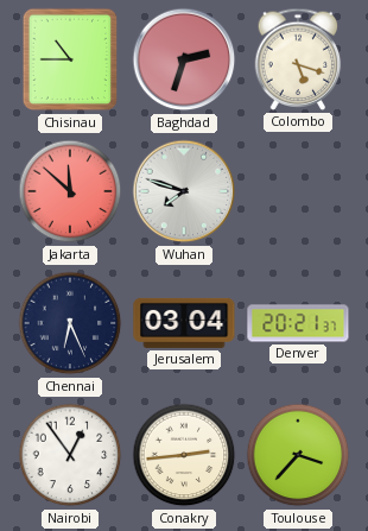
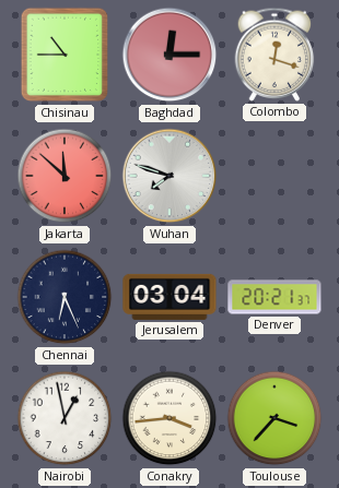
Baghdad: 2:33 -> 12:15
Colombo: 5:18 -> 12:18
Nairobi: 12:54 -> 12:58
Conakry: 2:44 -> 3:44
